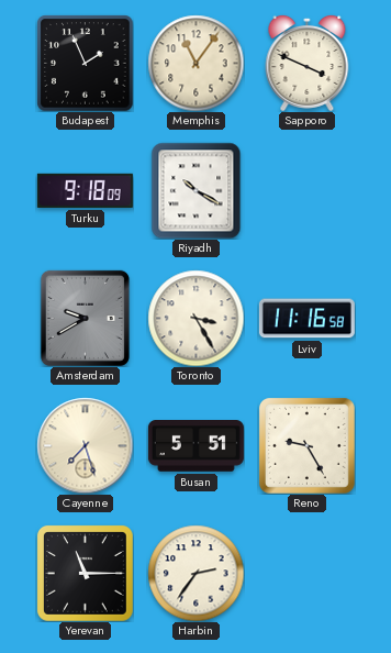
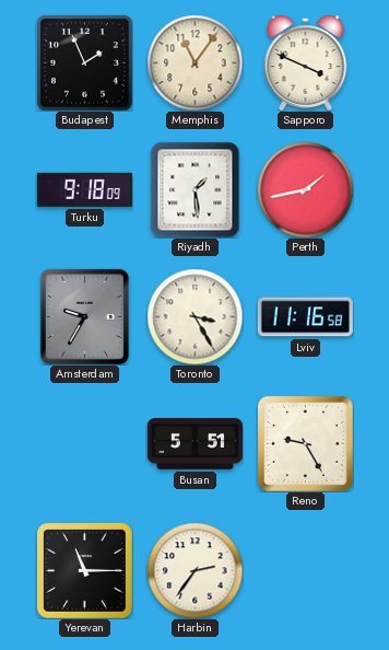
Riyadh: 10:20 -> 1:29
Perth: none -> 1:43
Amsterdam: 9:40 -> 9:35
Cayenne: 7:27 -> none
